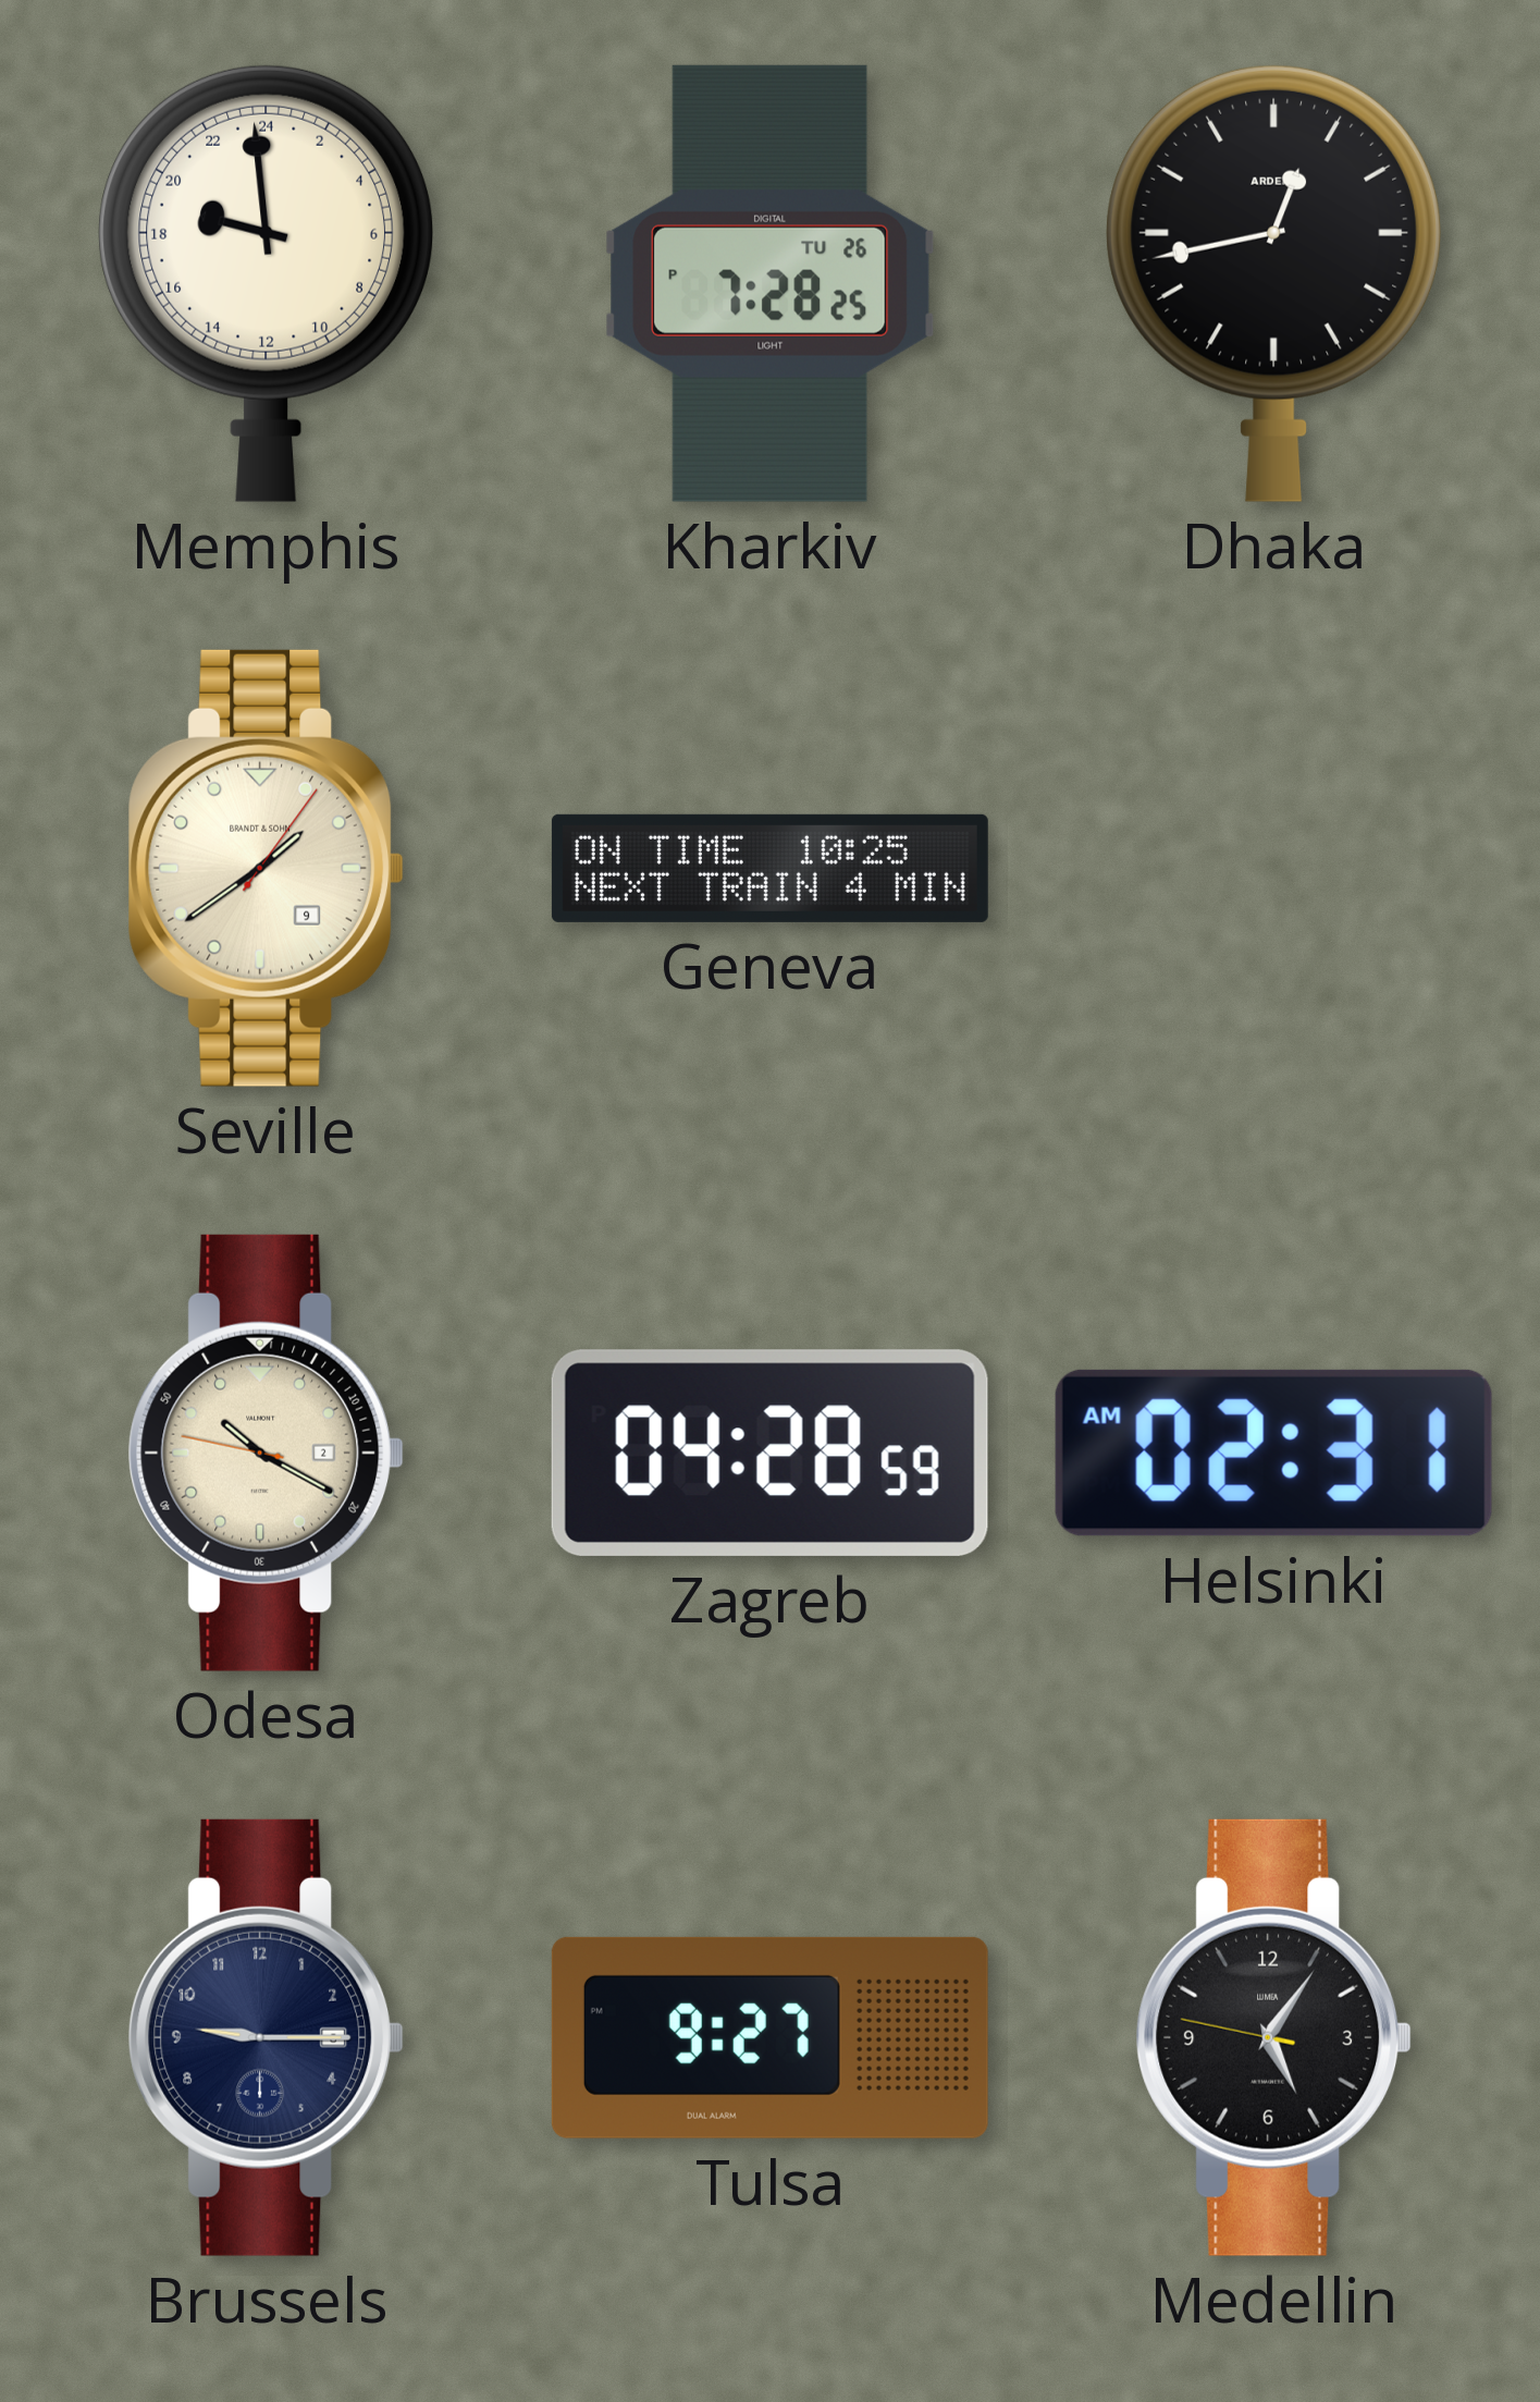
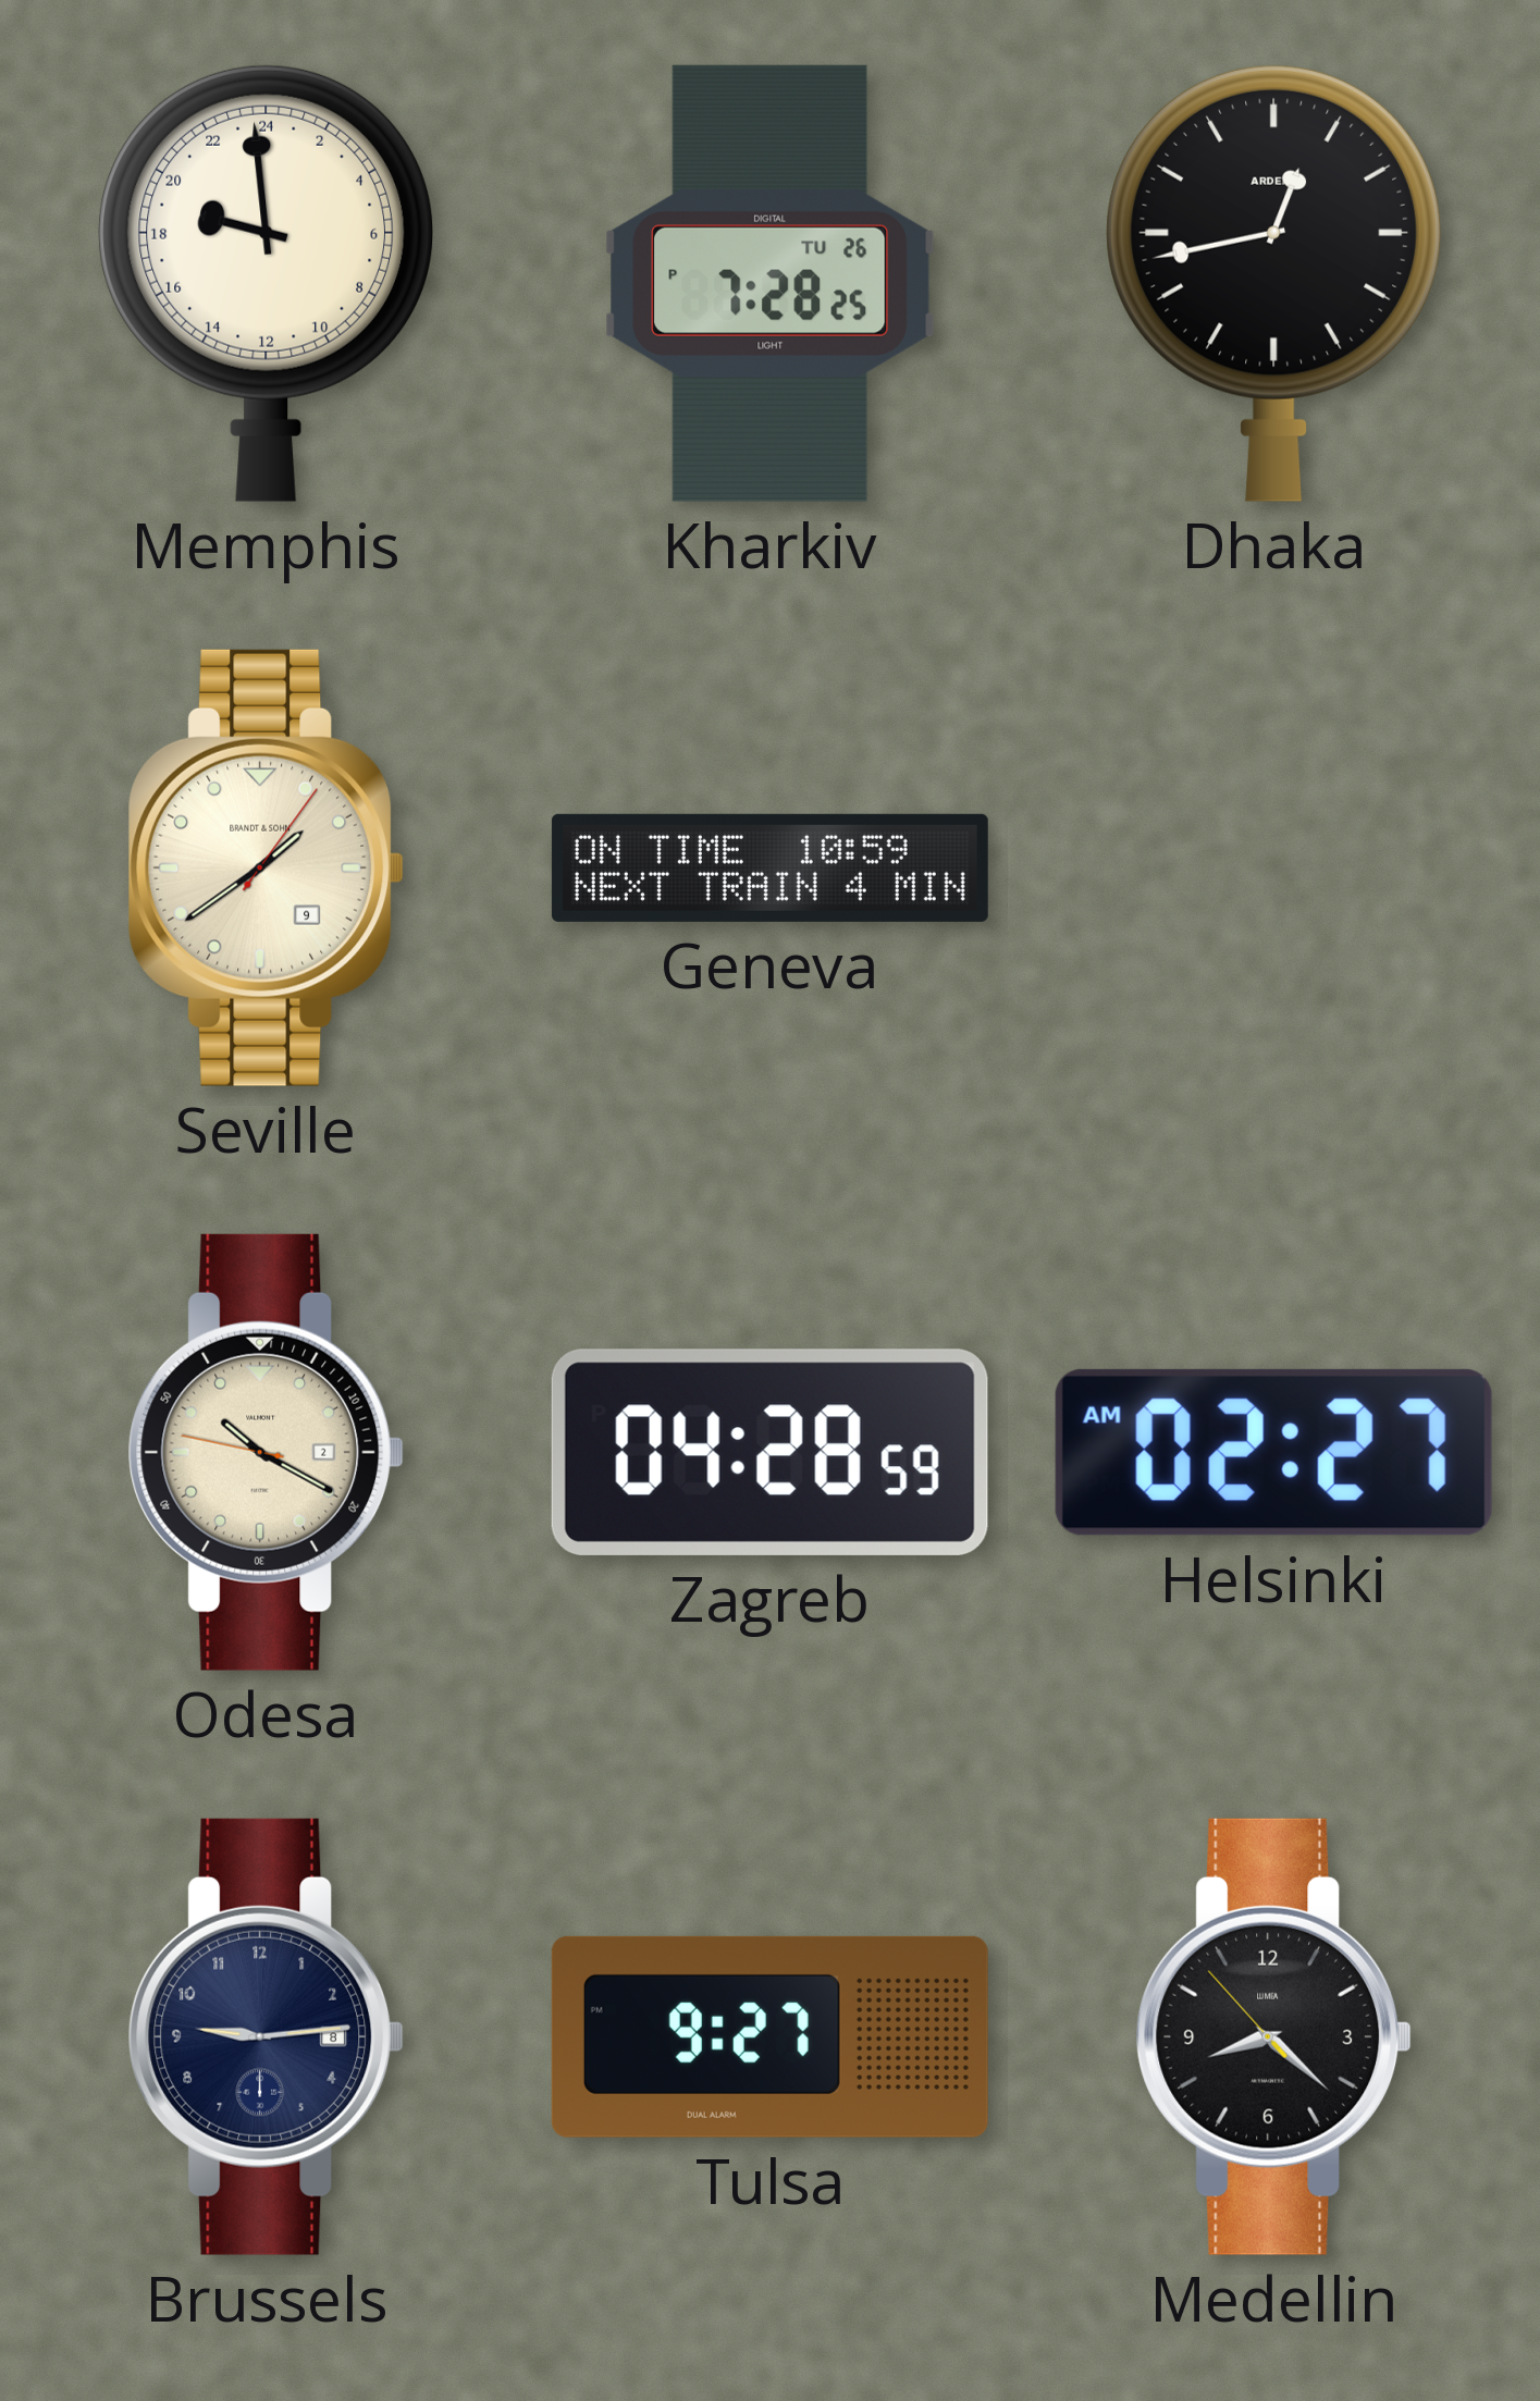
Geneva: 10:25 -> 10:59
Helsinki: 02:31 -> 02:27
Brussels: 9:15 -> 9:14
Medellin: 5:05 -> 8:21
